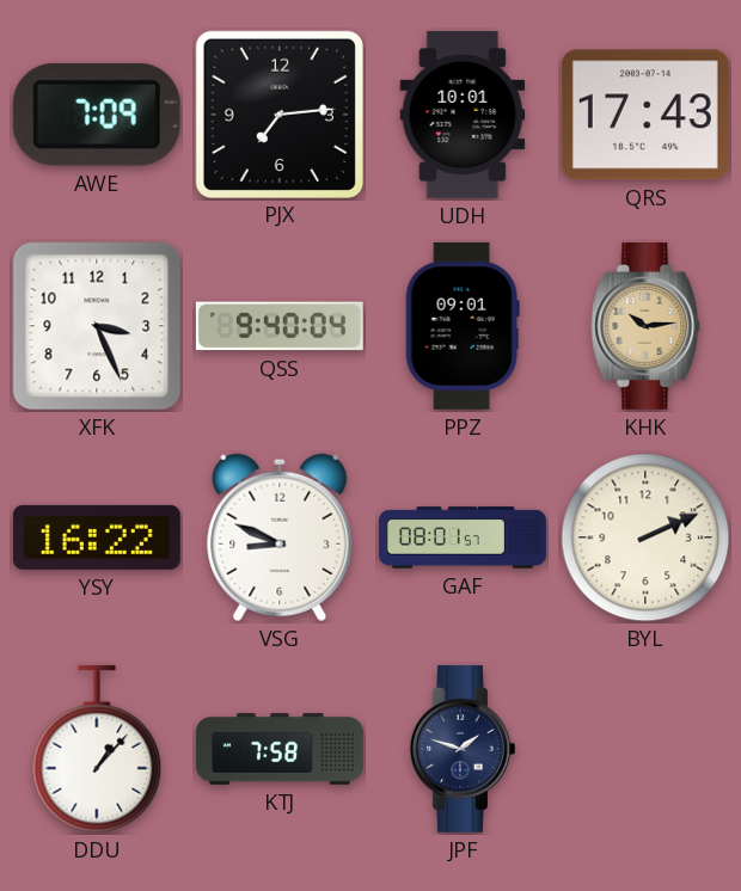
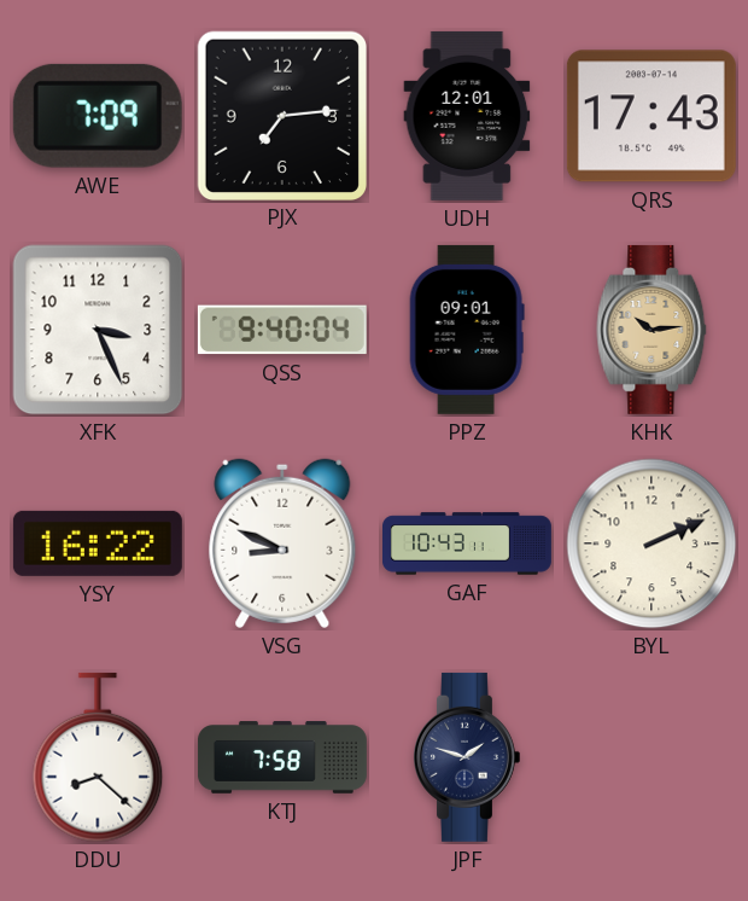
UDH: 10:01 -> 12:01
GAF: 08:01 -> 10:43
DDU: 1:07 -> 8:22
